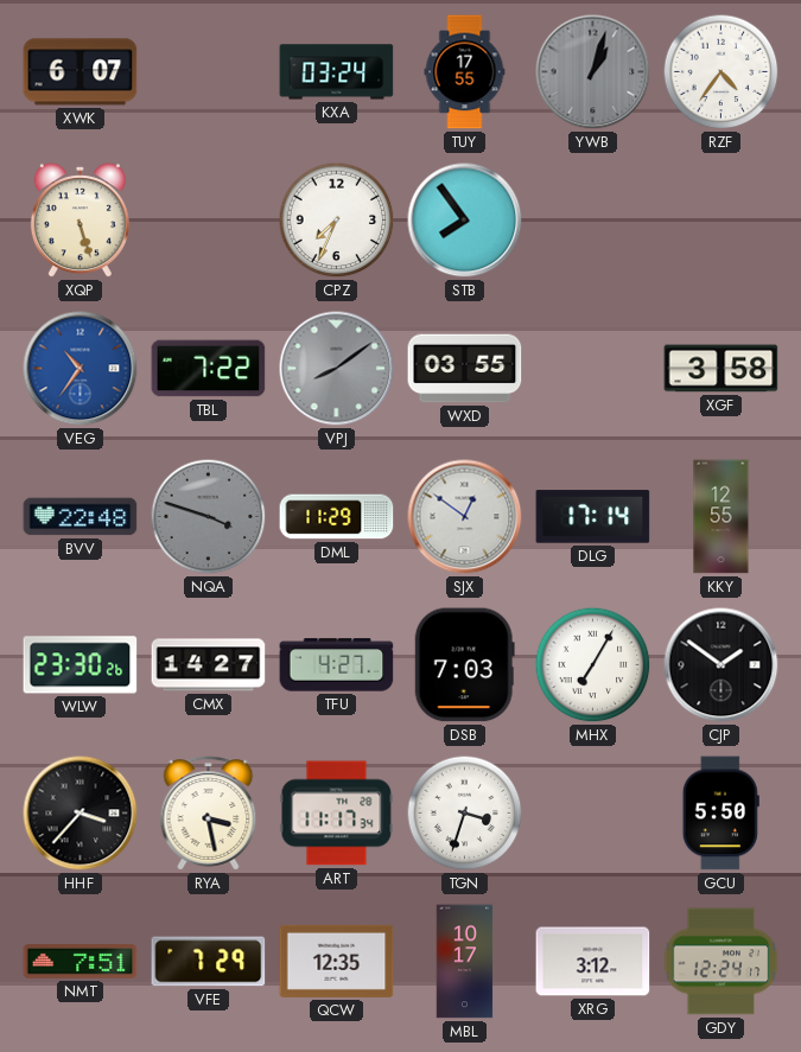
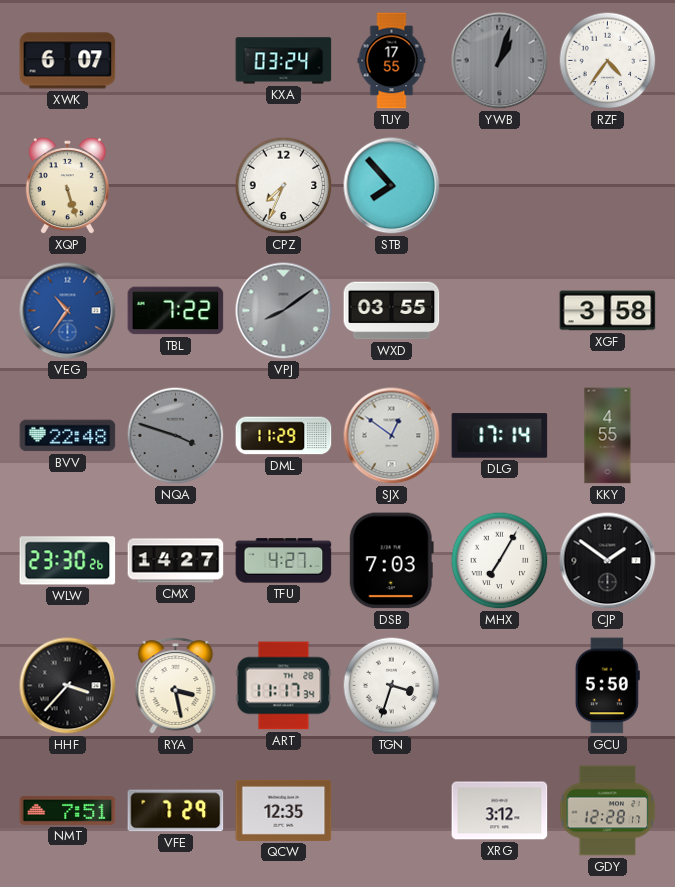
STB: 7:54 -> 7:53
KKY: 12:55 -> 4:55
MBL: 10:17 -> none
GDY: 12:24 -> 12:28
